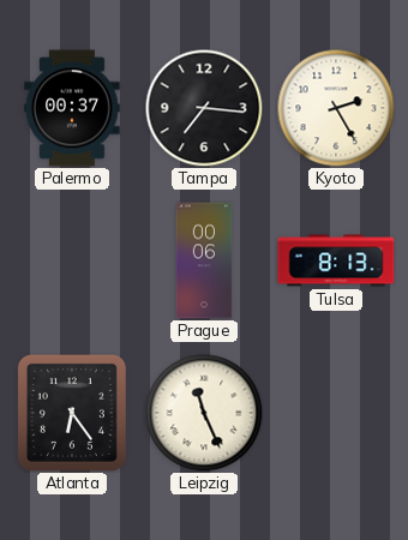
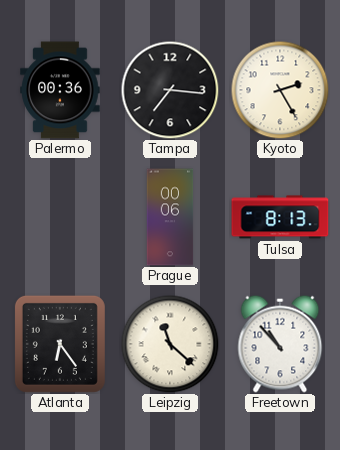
Palermo: 00:37 -> 00:36
Leipzig: 11:26 -> 11:22
Freetown: none -> 10:53
